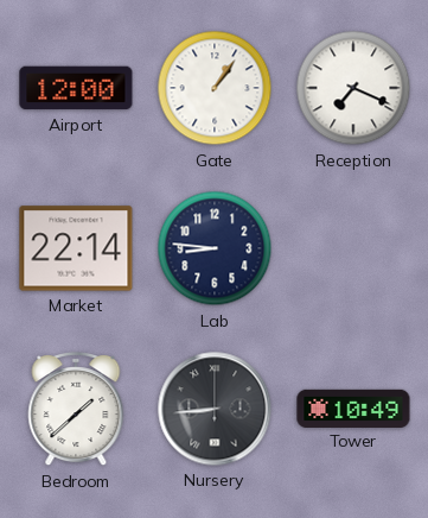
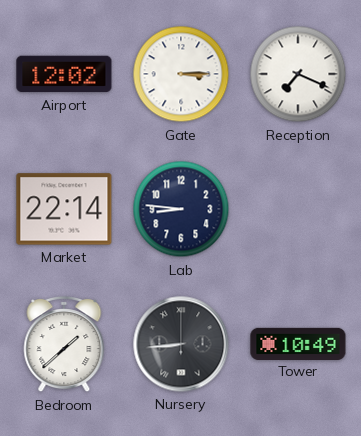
Airport: 12:00 -> 12:02
Gate: 1:06 -> 3:15
